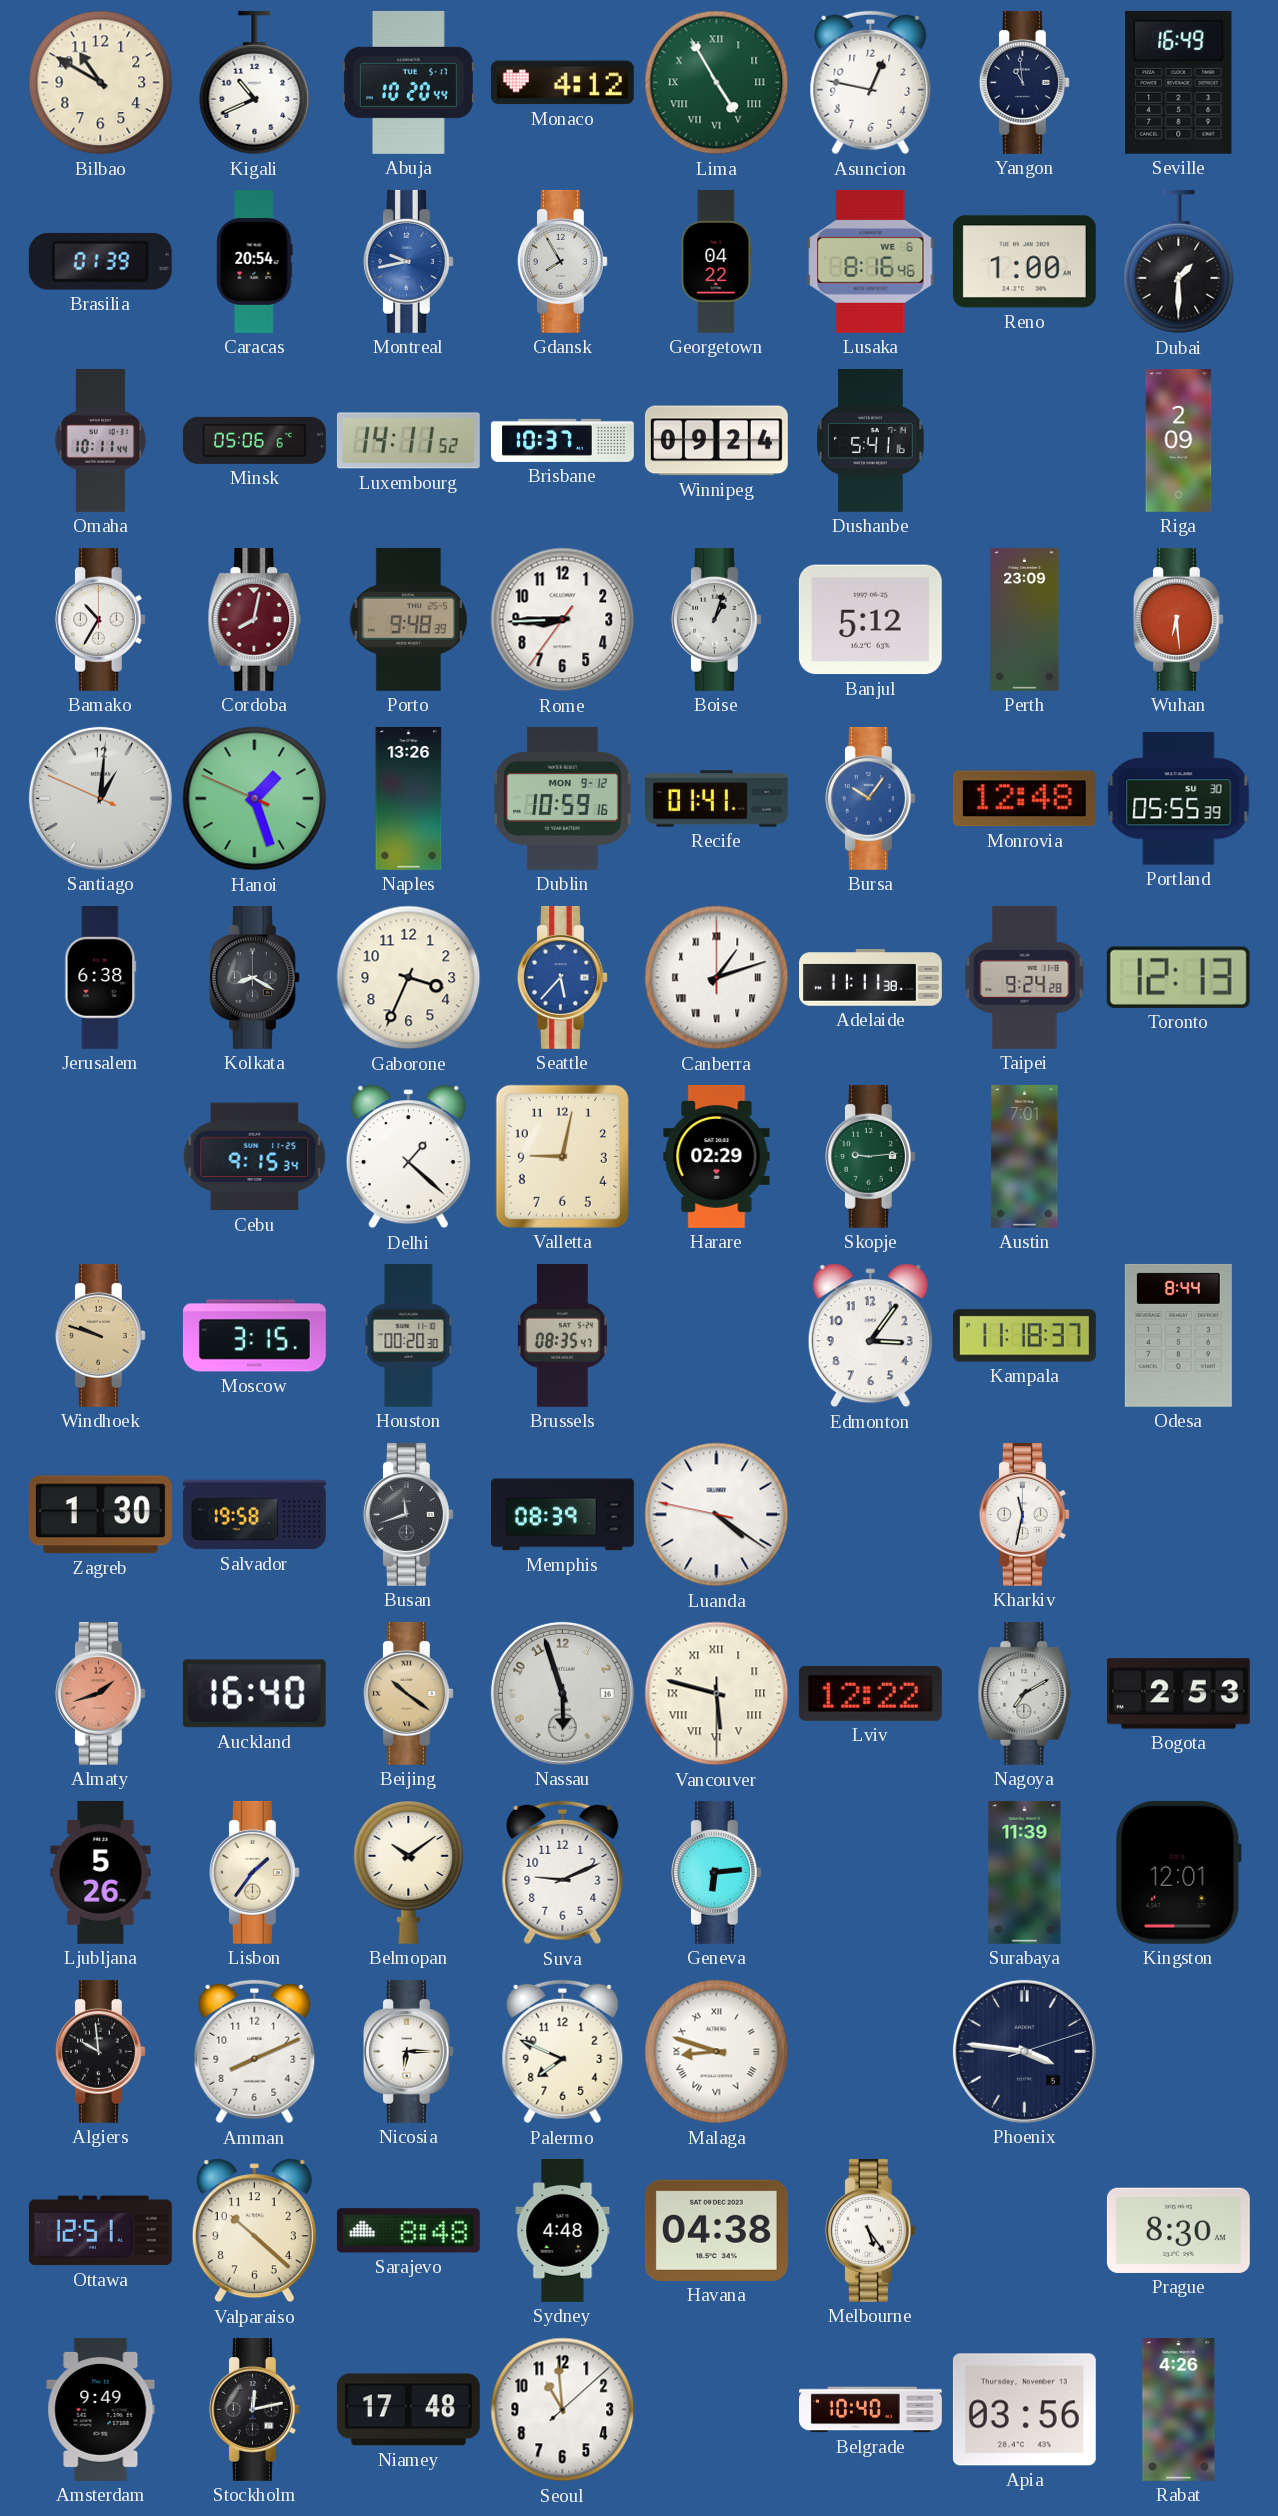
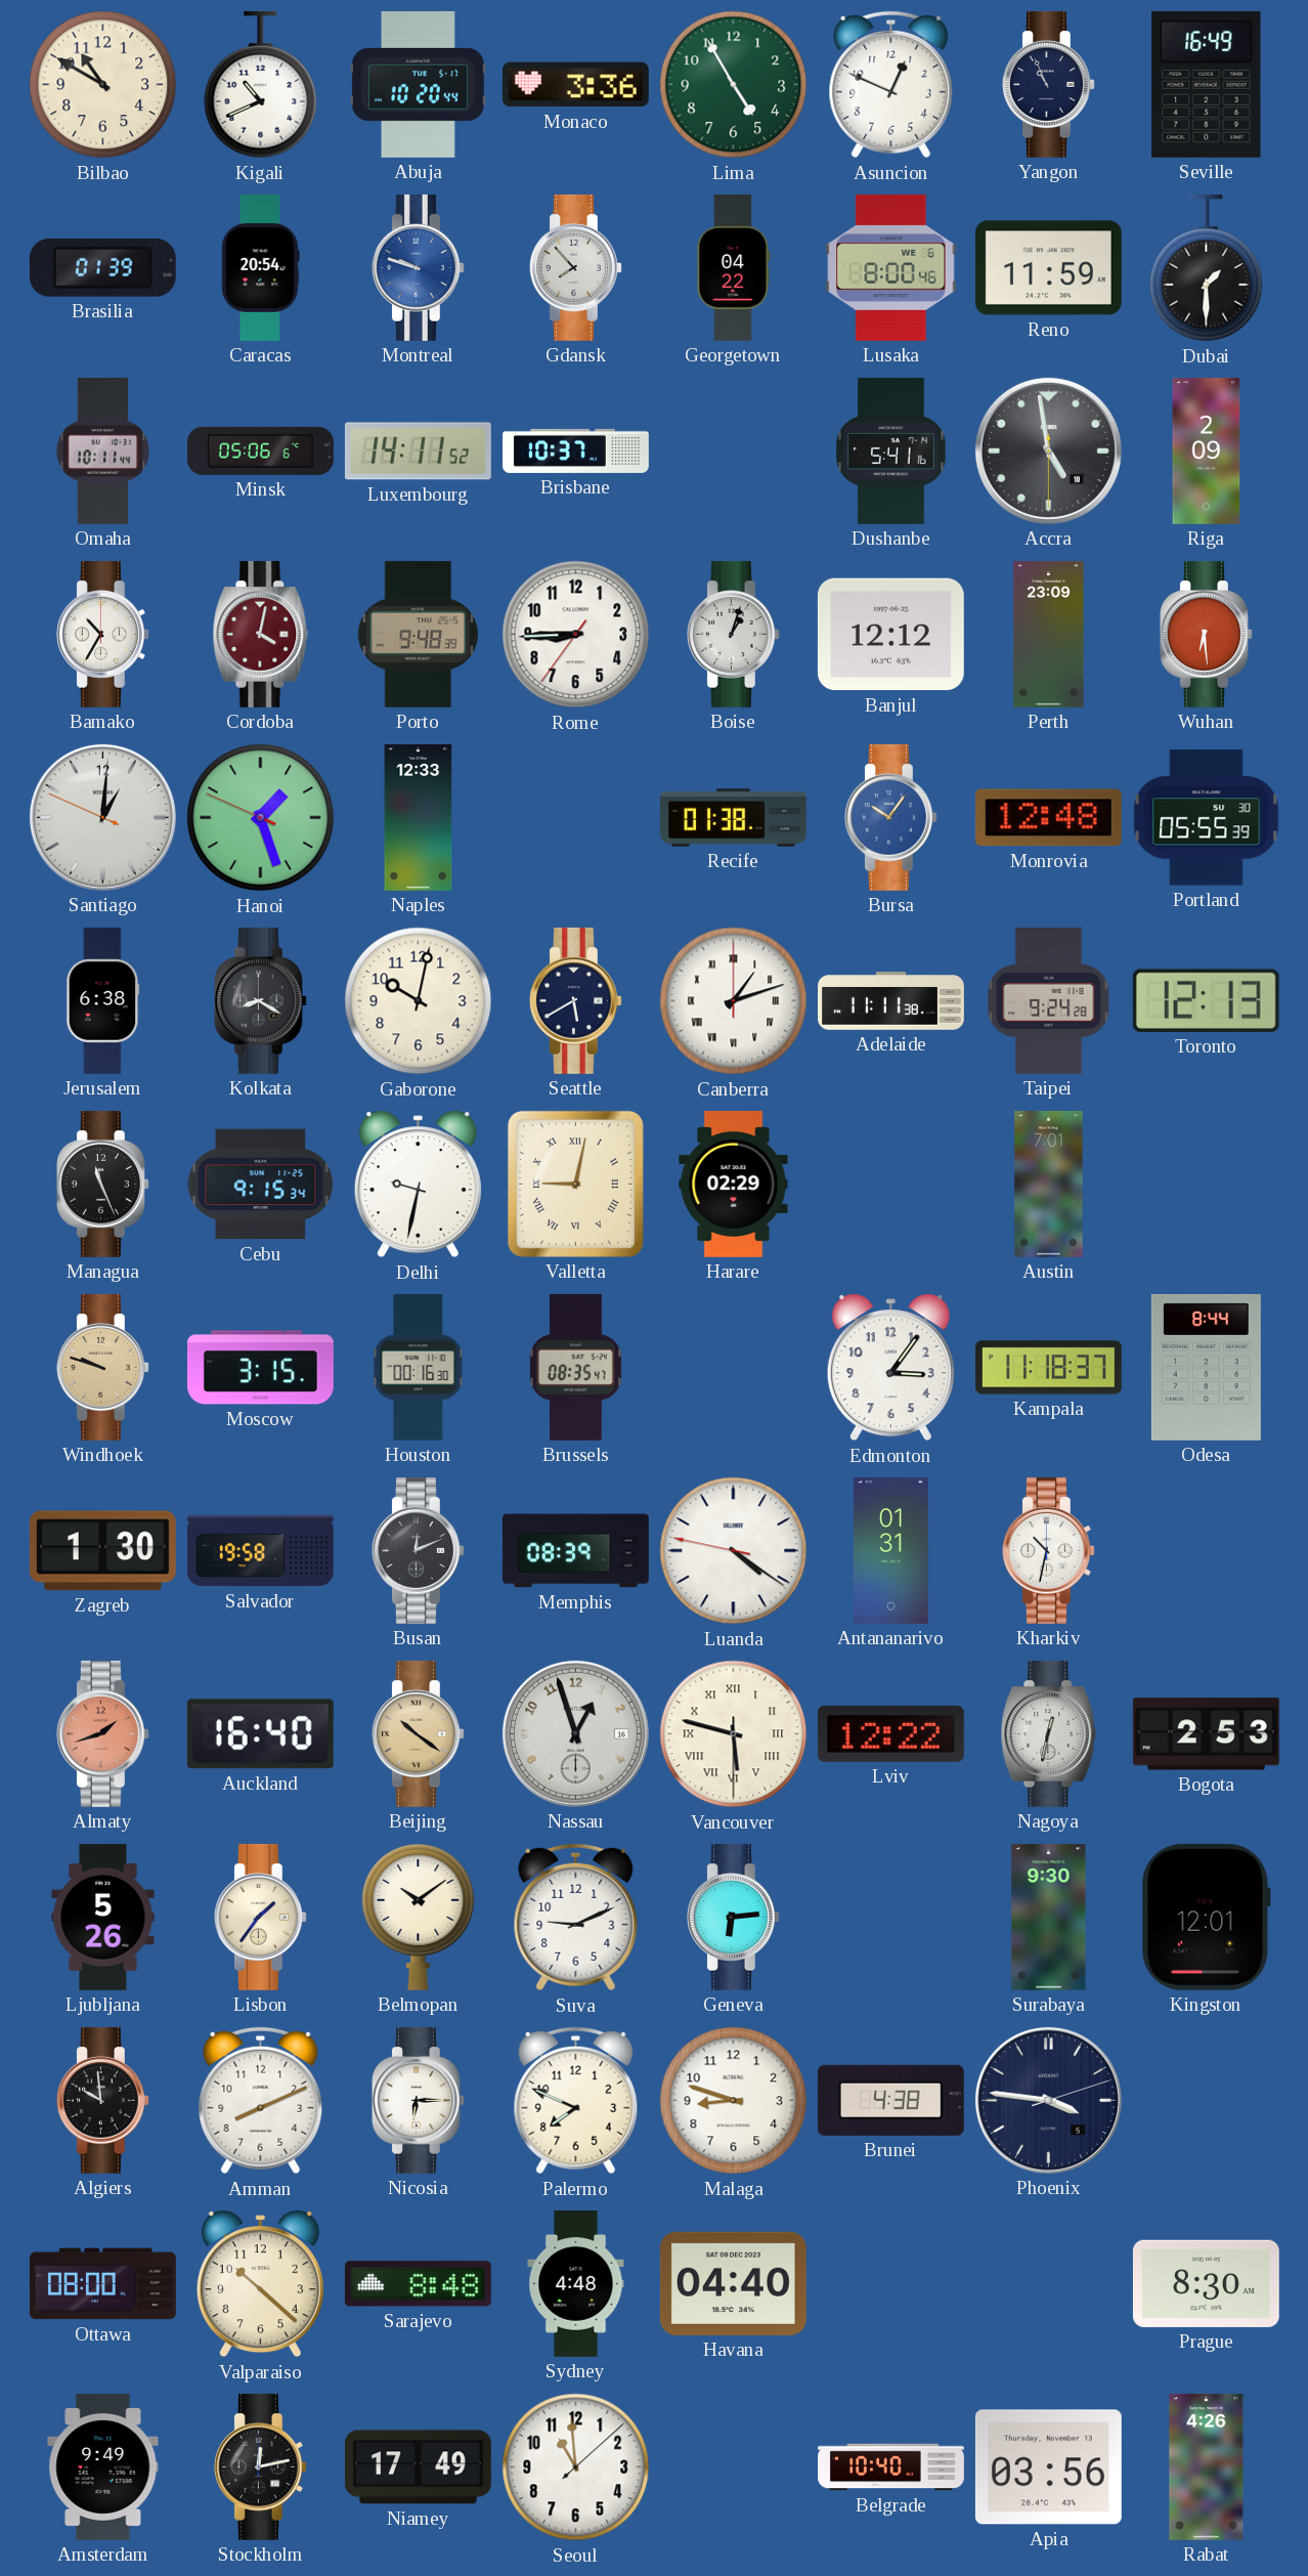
Monaco: 4:12 -> 3:36
Lima numerals: Roman -> Arabic
Asuncion: 12:47 -> 12:49
Yangon: 10:59 -> 10:56
Montreal: 9:43 -> 9:48
Gdansk: 7:55 -> 7:53
Lusaka: 8:16 -> 8:00
Reno: 1:00 -> 11:59
Winnipeg: 09:24 -> none
Accra: none -> 4:58
Cordoba: 8:02 -> 4:02
Banjul: 5:12 -> 12:12
Naples: 13:26 -> 12:33
Dublin: 10:59 -> none
Recife: 01:41 -> 01:38
Gaborone: 3:34 -> 10:02
Seattle: 5:37 -> 5:40
Seattle dial: blue -> navy
Managua: none -> 11:26
Delhi: 1:22 -> 9:32
Valletta numerals: Arabic -> Roman
Skopje: 9:14 -> none
Houston: 00:20 -> 00:16
Busan: 11:42 -> 12:11
Antananarivo: none -> 01:31
Kharkiv: 11:32 -> 10:32
Nassau: 5:57 -> 12:57
Nagoya: 7:10 -> 12:32
Surabaya: 11:39 -> 9:30
Malaga numerals: Roman -> Arabic
Brunei: none -> 4:38
Ottawa: 12:51 -> 08:00
Havana: 04:38 -> 04:40
Melbourne: 5:24 -> none
Niamey: 17:48 -> 17:49
